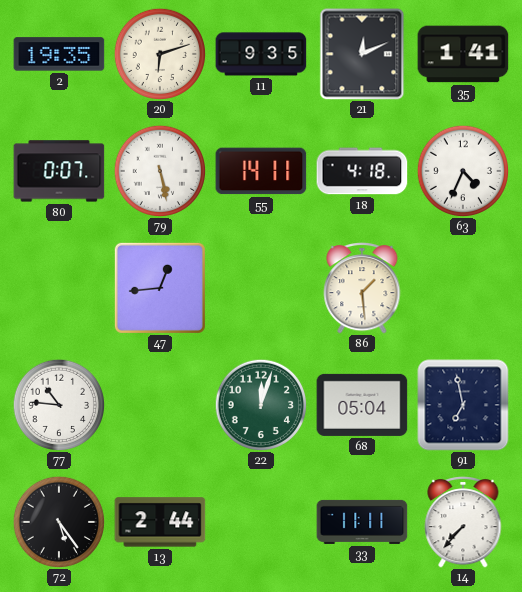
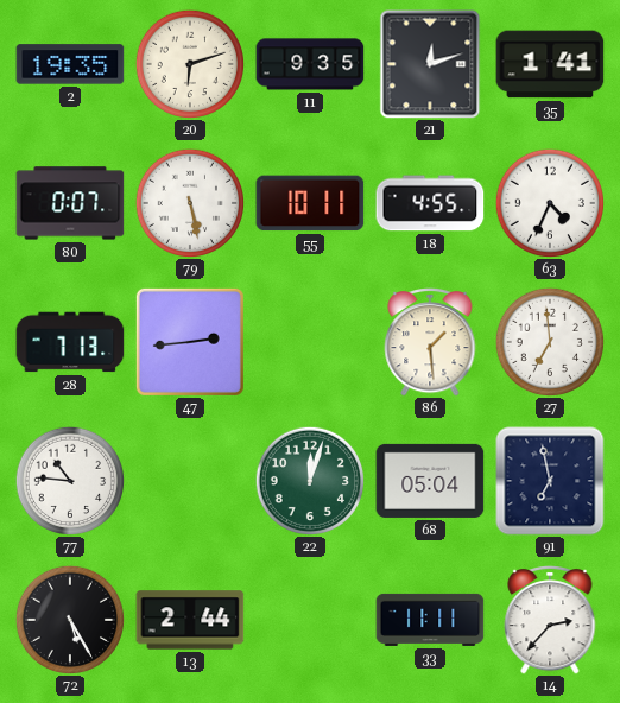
21: 12:11 -> 12:12
55: 14:11 -> 10:11
18: 4:18 -> 4:55
28: none -> 7:13
47: 12:44 -> 2:44
27: none -> 6:59
72: 5:24 -> 5:25
14: 7:37 -> 2:37
